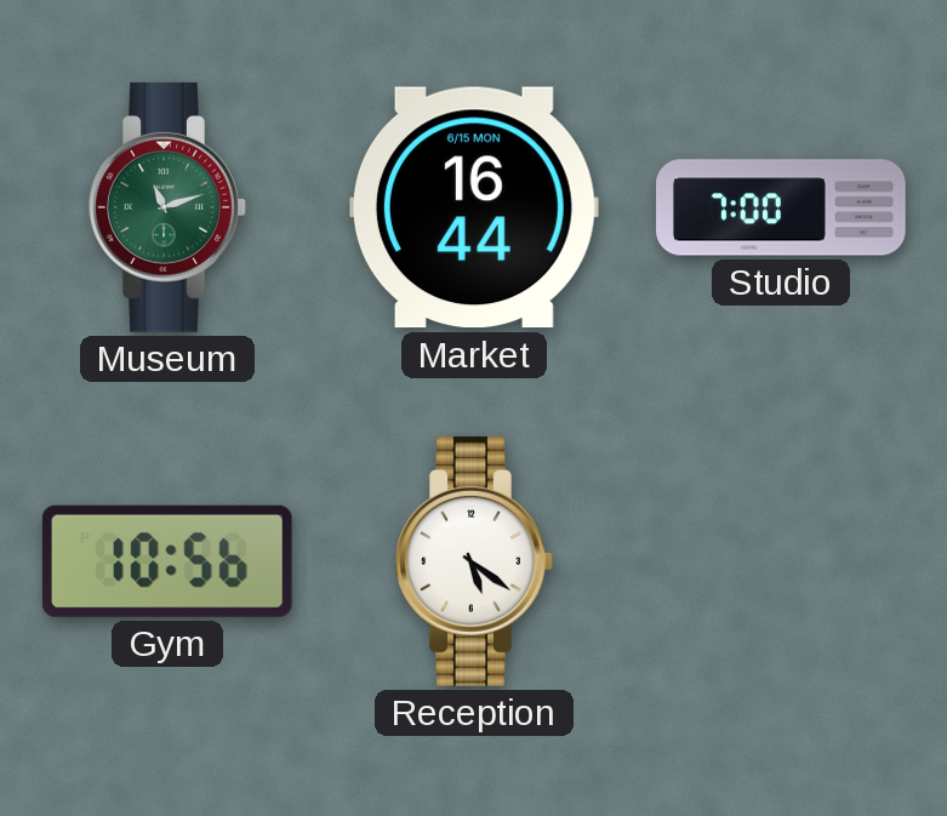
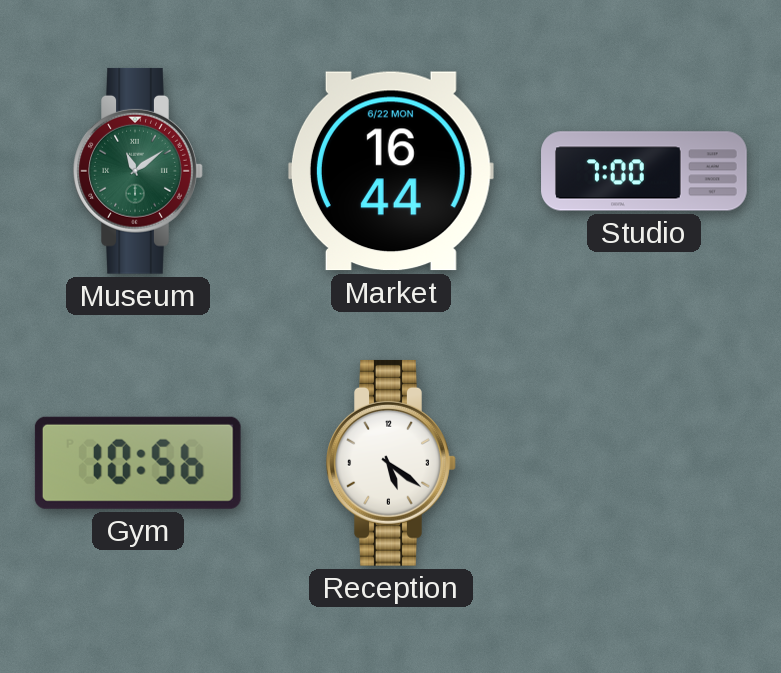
Museum: 11:12 -> 11:09
Market date: 6/15 MON -> 6/22 MON
